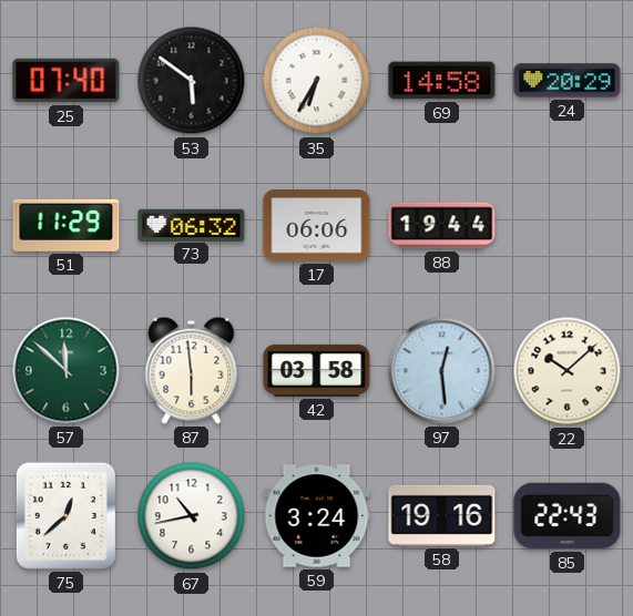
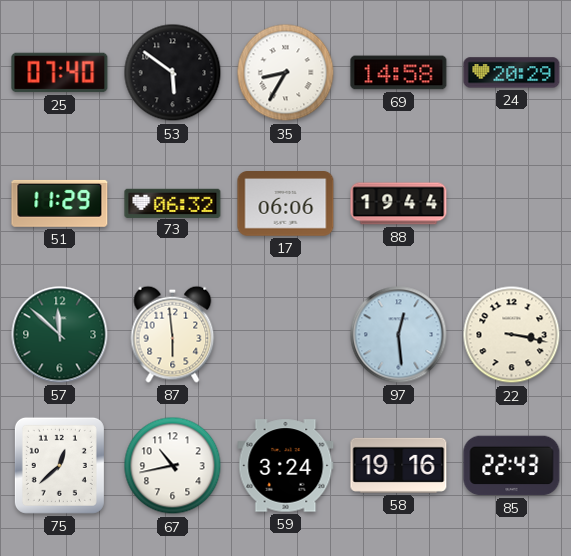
35: 6:35 -> 8:35
42: 03:58 -> none
22: 10:08 -> 3:17
